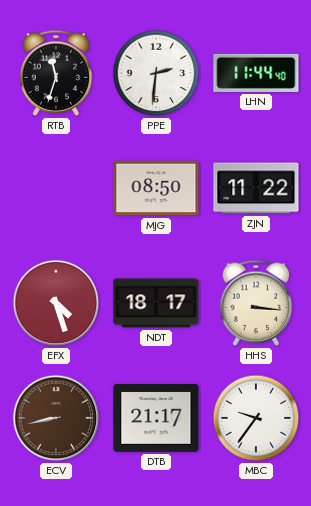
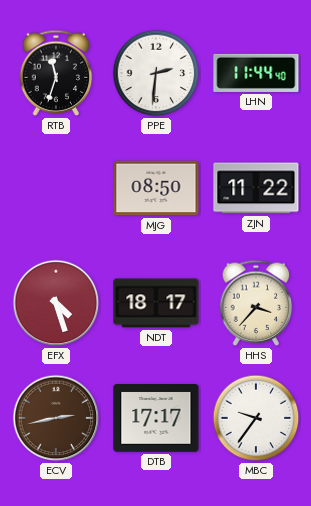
HHS: 3:16 -> 3:37
ECV: 8:43 -> 2:43
DTB: 21:17 -> 17:17
